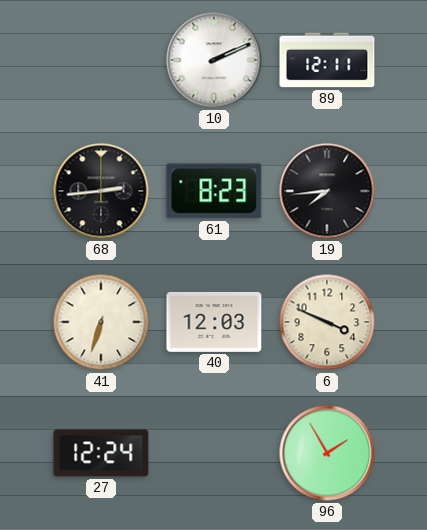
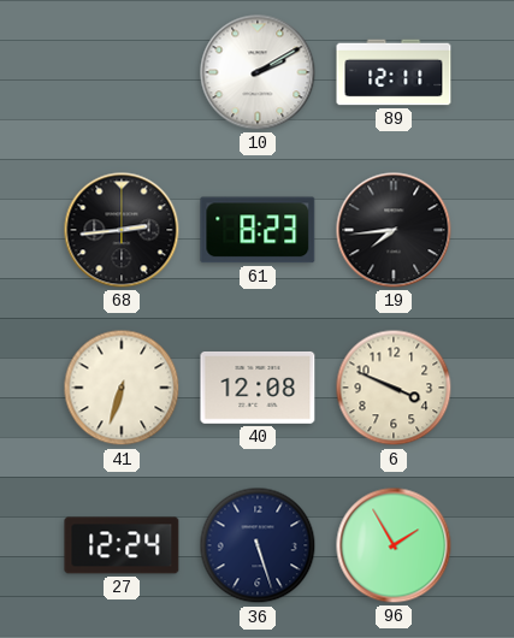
10: 2:11 -> 2:10
40: 12:03 -> 12:08
36: none -> 5:27
